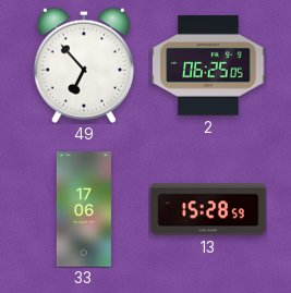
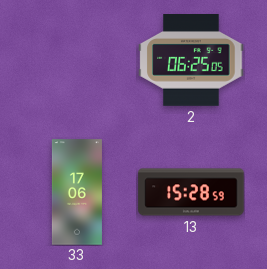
49: 6:53 -> none
